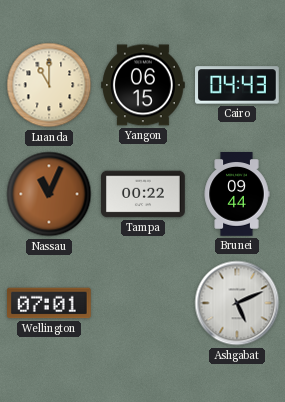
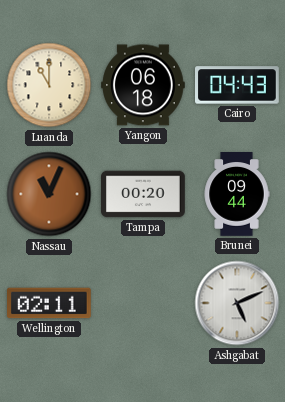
Yangon: 06:15 -> 06:18
Tampa: 00:22 -> 00:20
Wellington: 07:01 -> 02:11
